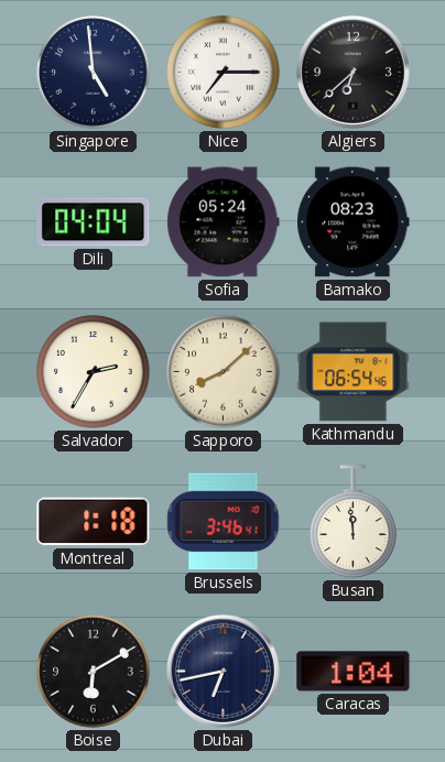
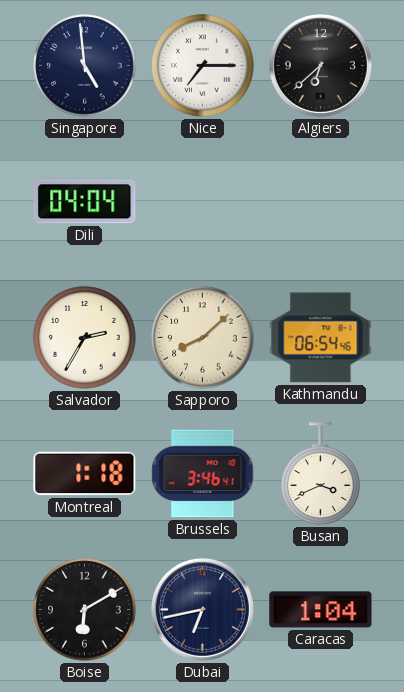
Sofia: 05:24 -> none
Bamako: 08:23 -> none
Busan: 11:59 -> 3:41
